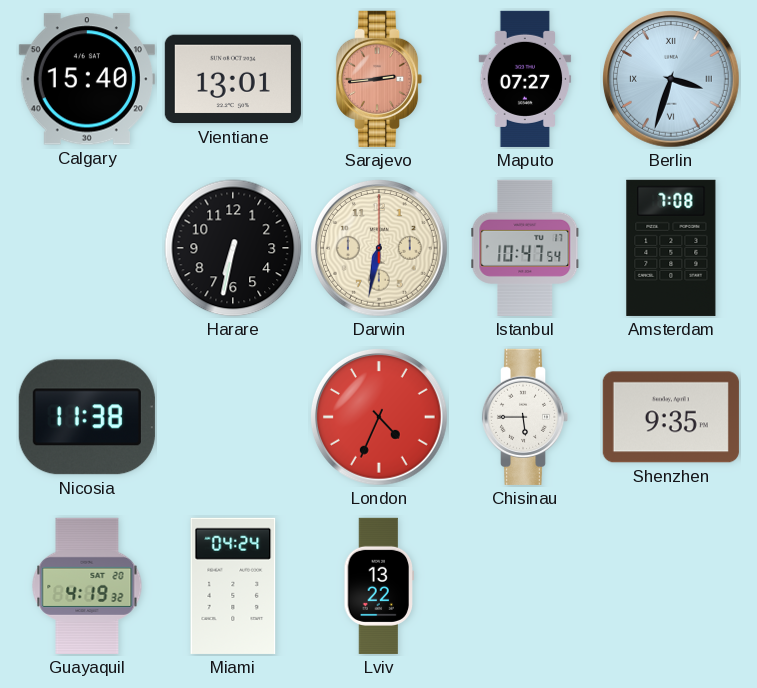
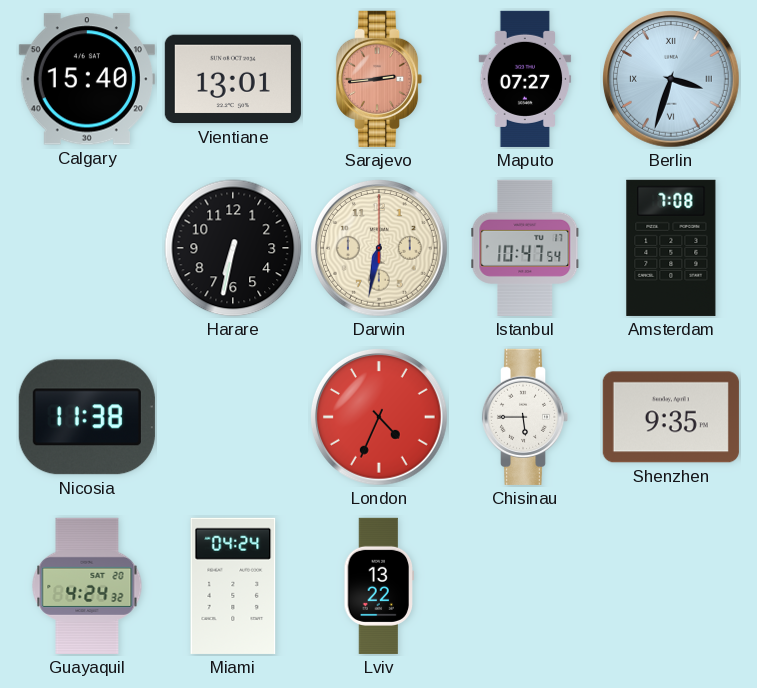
Guayaquil: 4:19 -> 4:24
